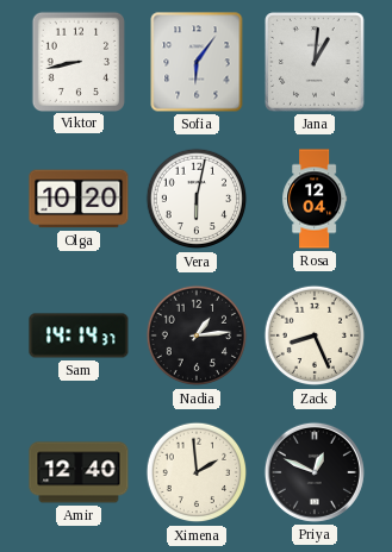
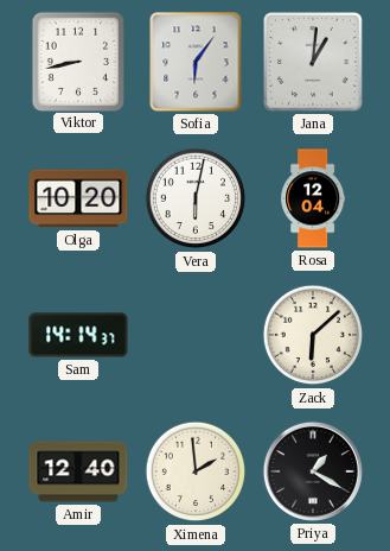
Nadia: 1:14 -> none
Zack: 8:26 -> 6:08
Priya: 12:49 -> 1:20
